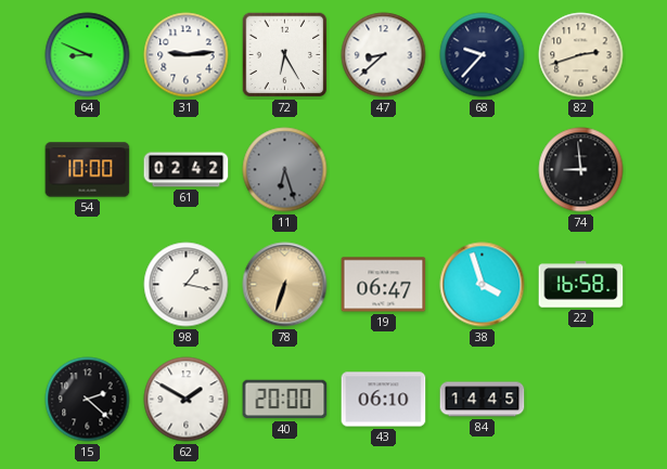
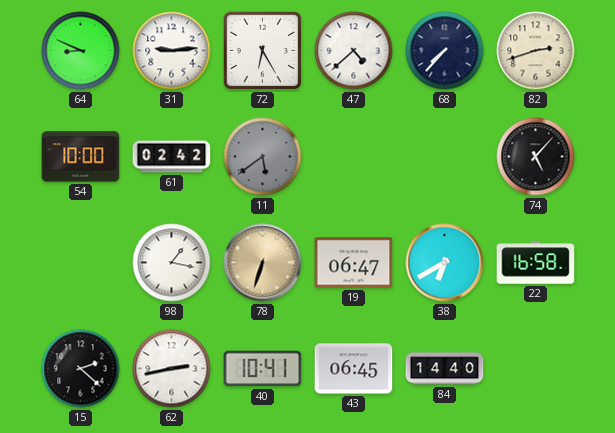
47: 8:38 -> 4:38
68: 9:37 -> 7:37
11: 6:27 -> 5:39
74: 8:59 -> 5:07
38: 3:57 -> 6:40
62: 1:50 -> 2:43
40: 20:00 -> 10:41
43: 06:10 -> 06:45
84: 14:45 -> 14:40
